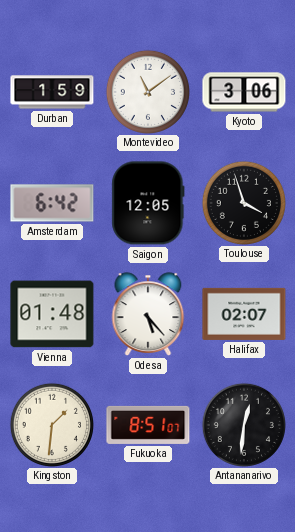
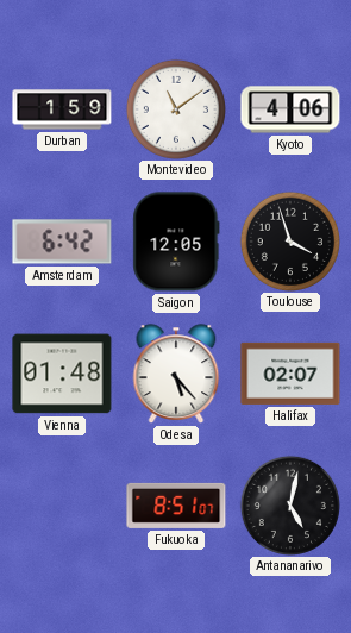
Kyoto: 3:06 -> 4:06
Kingston: 1:31 -> none
Antananarivo: 12:31 -> 5:02
